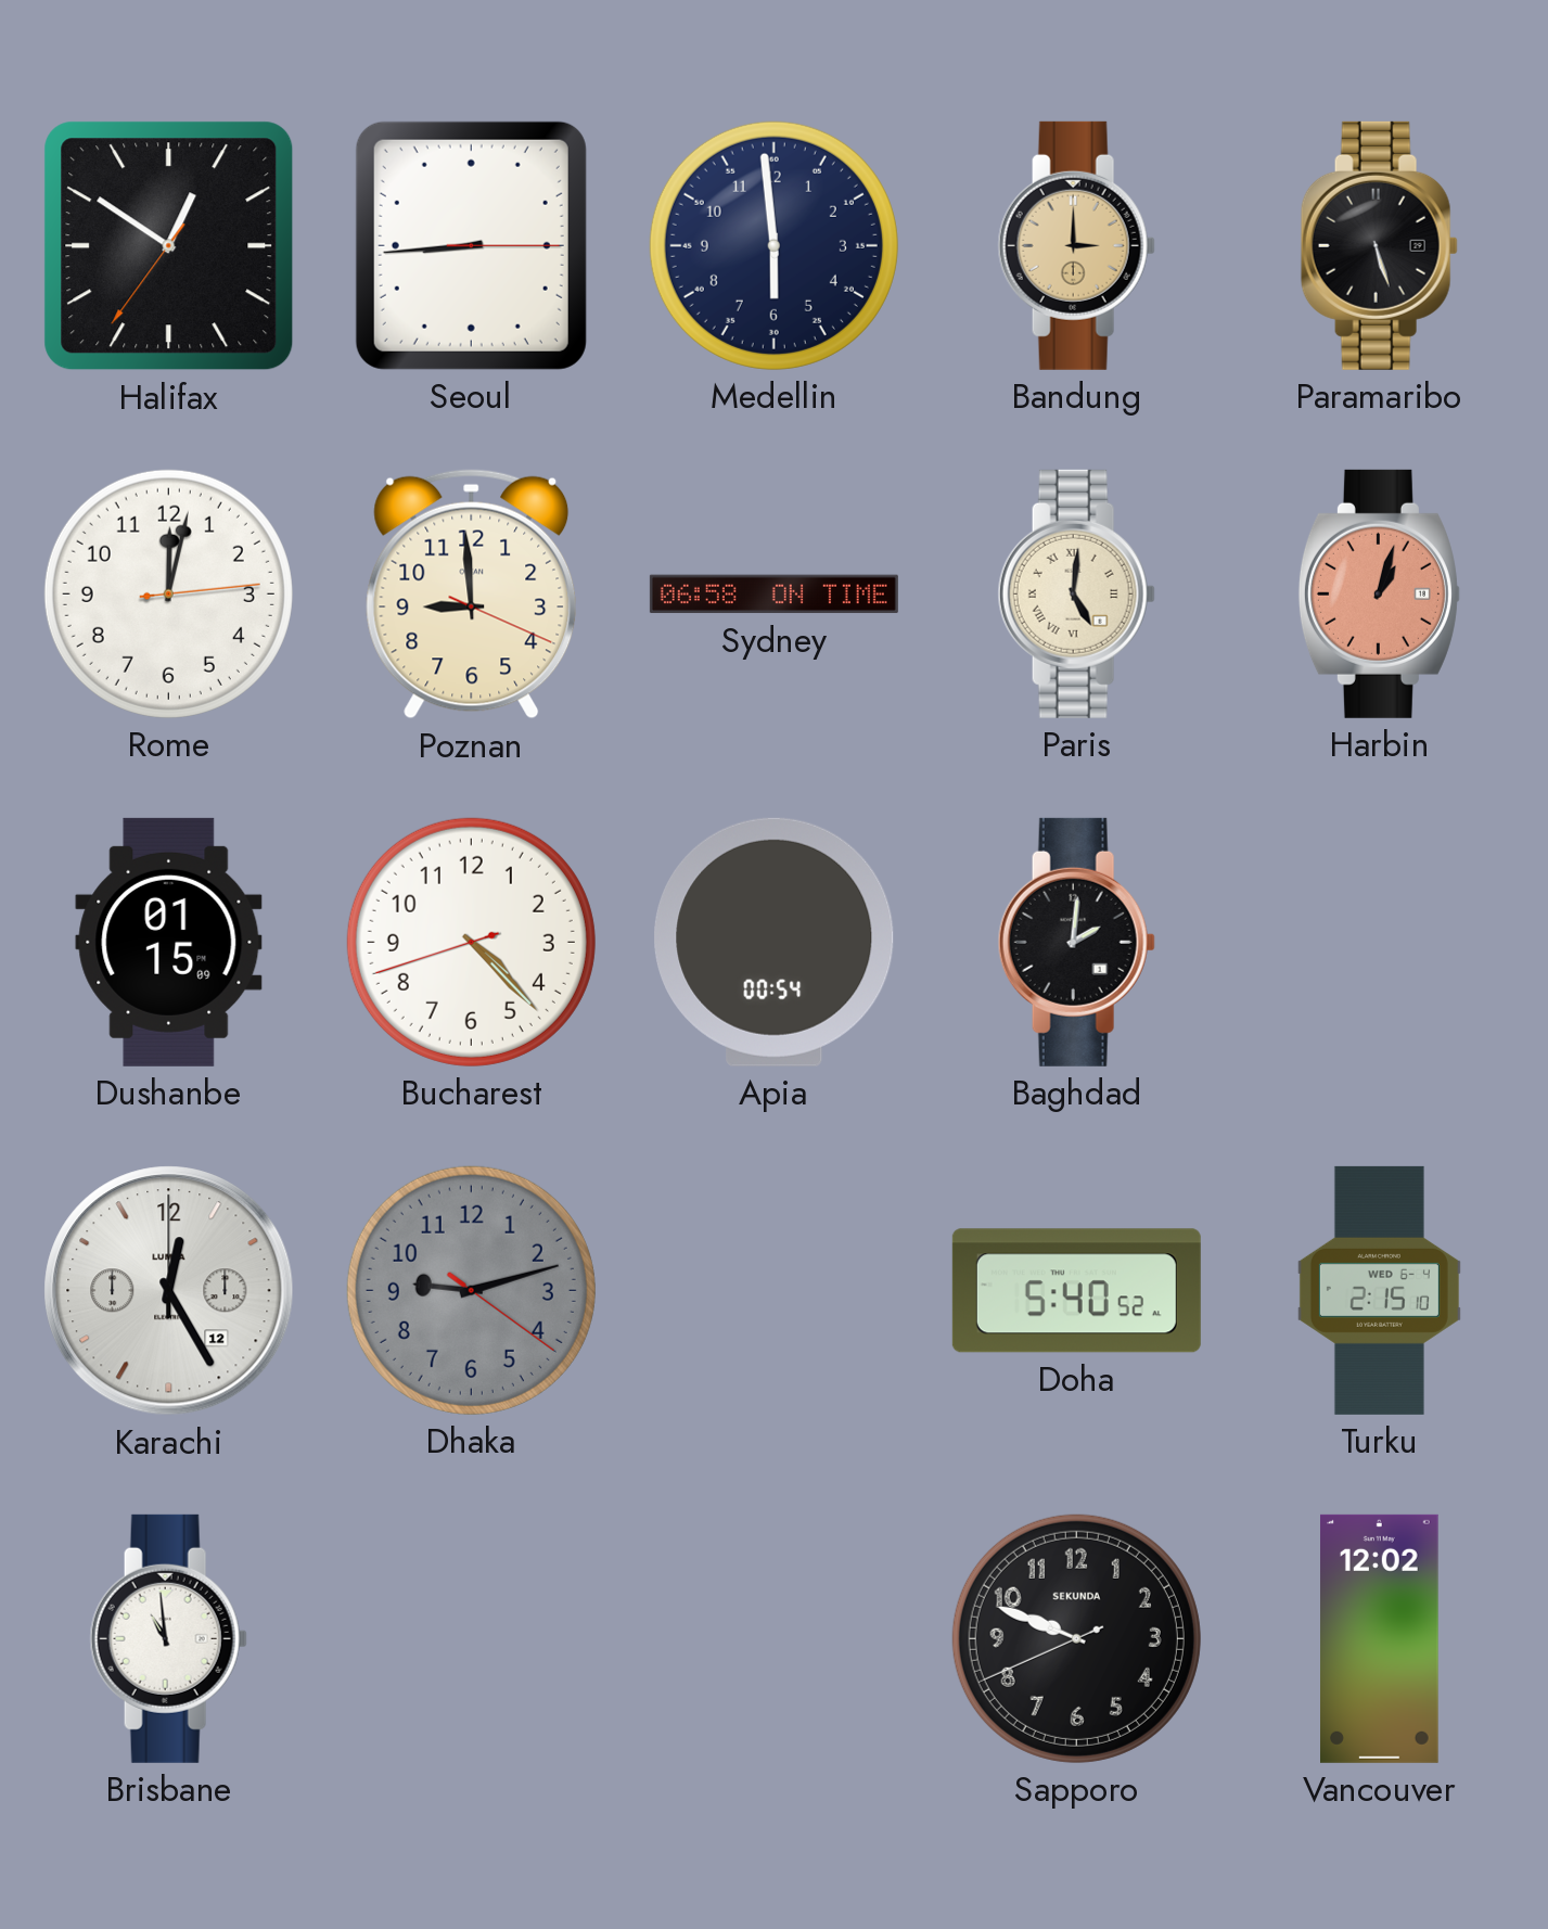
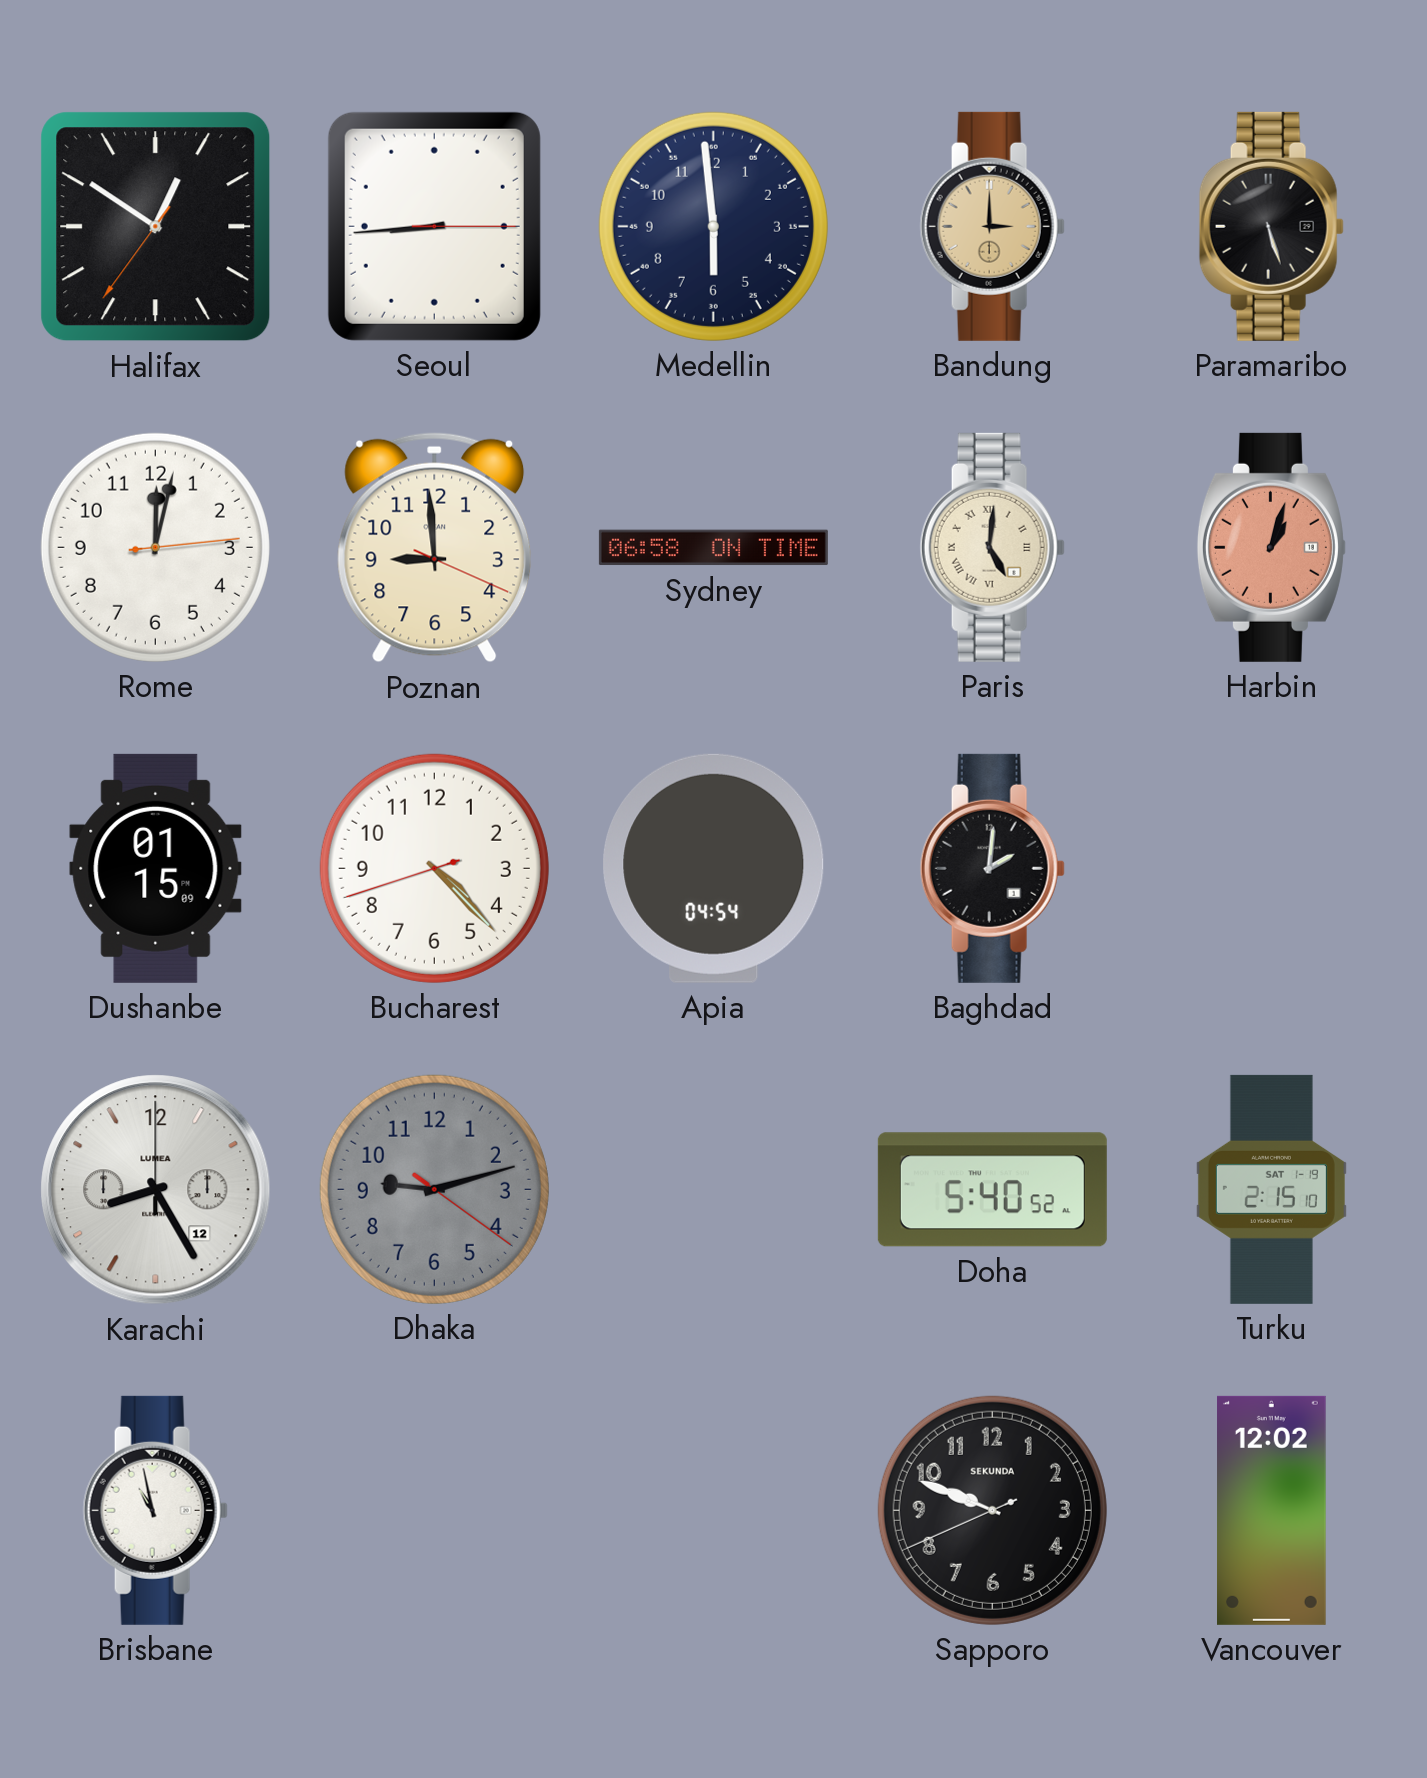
Apia: 00:54 -> 04:54
Karachi: 12:25 -> 8:25
Turku date: WED 6-4 -> SAT 1-19
Brisbane: 10:59 -> 10:58
